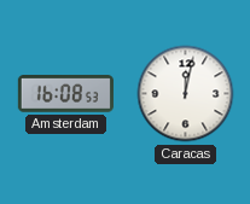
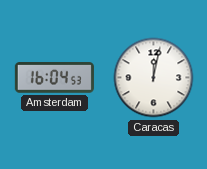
Amsterdam: 16:08 -> 16:04
